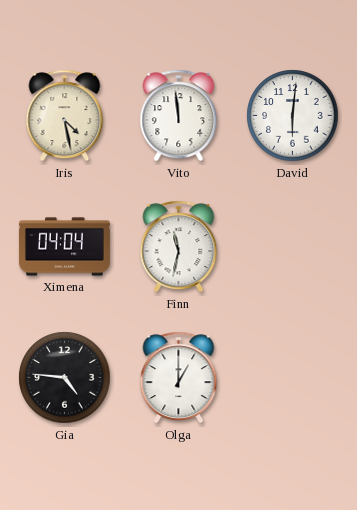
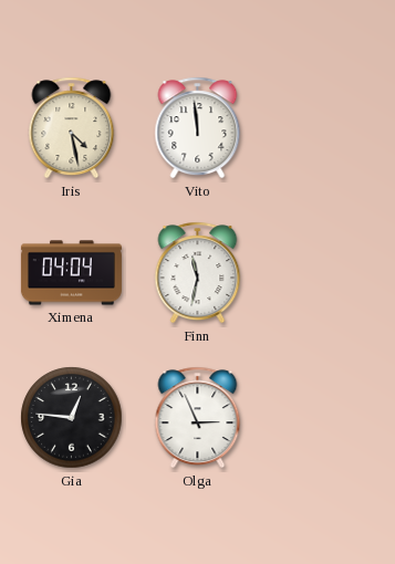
David: 6:01 -> none
Gia: 4:46 -> 12:46
Olga: 1:00 -> 2:56
